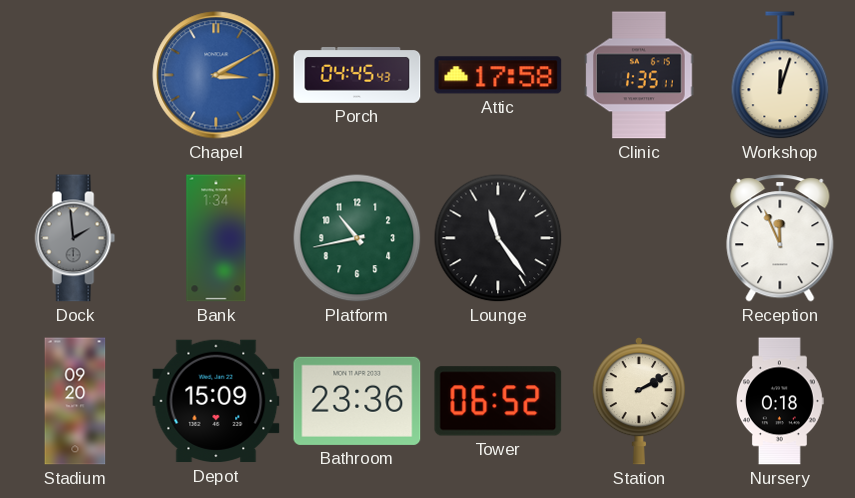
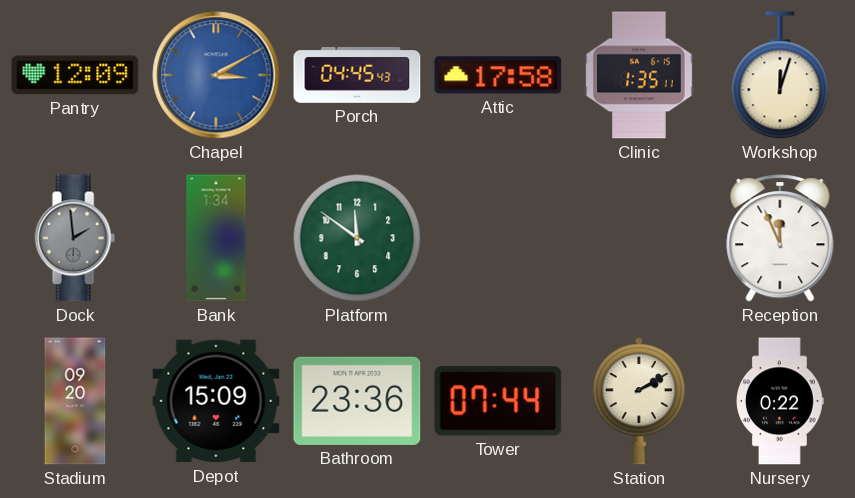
Pantry: none -> 12:09
Platform: 10:43 -> 11:51
Lounge: 11:24 -> none
Tower: 06:52 -> 07:44
Nursery: 0:18 -> 0:22
